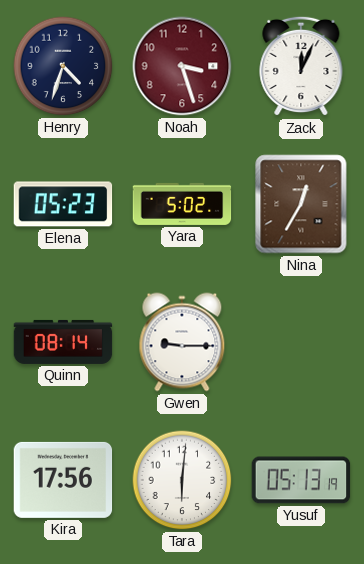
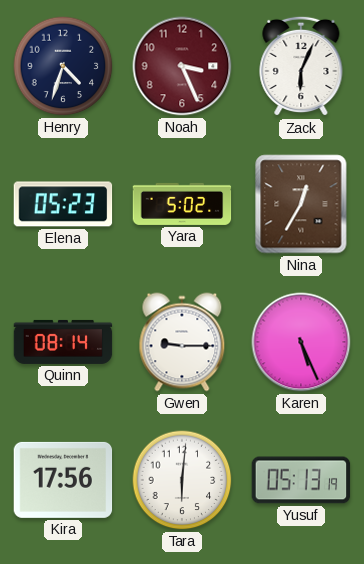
Noah: 3:27 -> 3:26
Zack: 12:04 -> 6:04
Karen: none -> 5:26
